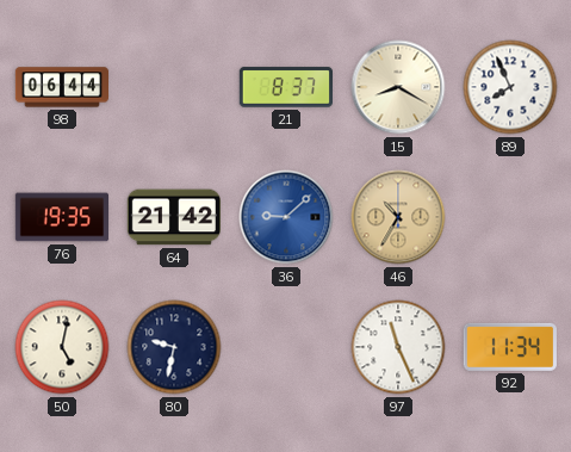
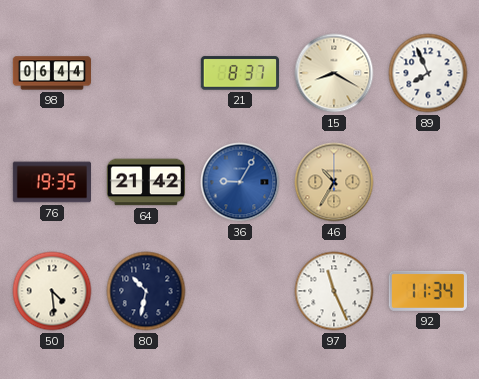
36: 9:08 -> 9:05
50: 5:02 -> 4:29
80: 9:32 -> 10:32
